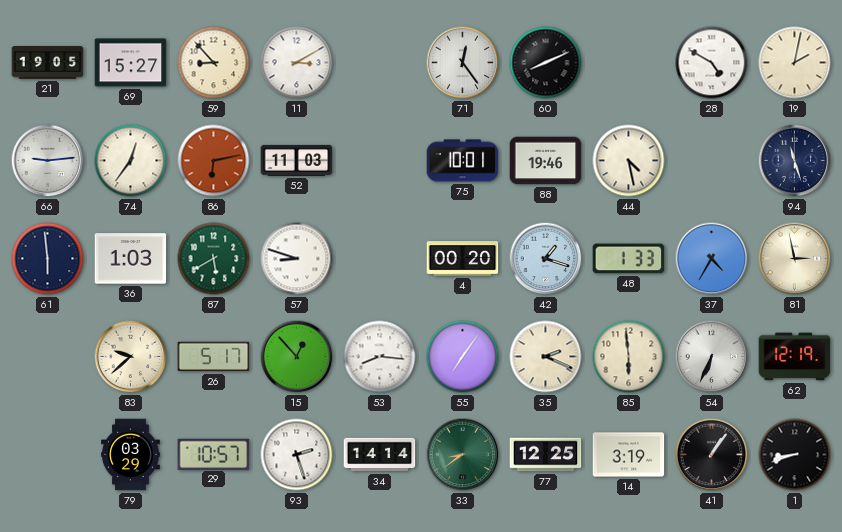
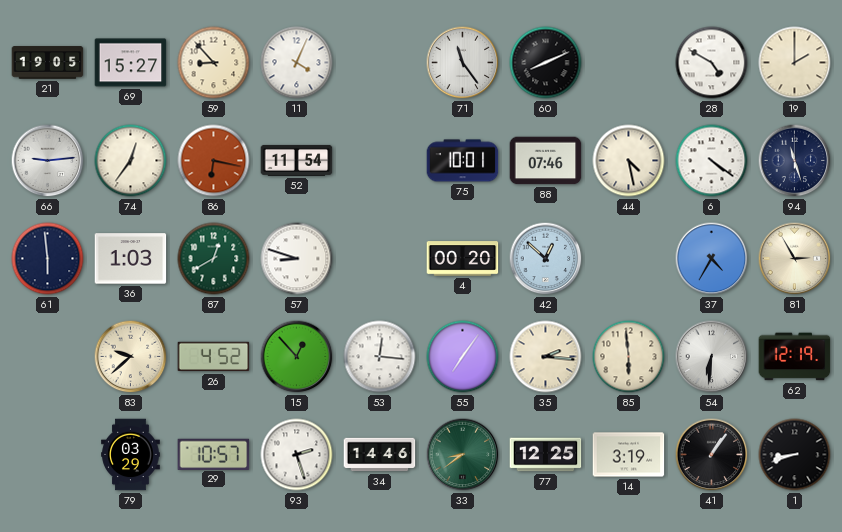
11: 3:10 -> 4:04
71: 12:24 -> 11:24
19: 2:02 -> 2:00
86: 6:13 -> 6:17
52: 11:03 -> 11:54
88: 19:46 -> 07:46
6: none -> 4:21
87: 5:40 -> 12:40
42: 1:18 -> 12:52
48: 1:33 -> none
81: 2:58 -> 2:55
26: 5:17 -> 4:52
53: 8:16 -> 12:16
35: 2:19 -> 2:16
54: 6:34 -> 6:31
34: 14:14 -> 14:46
